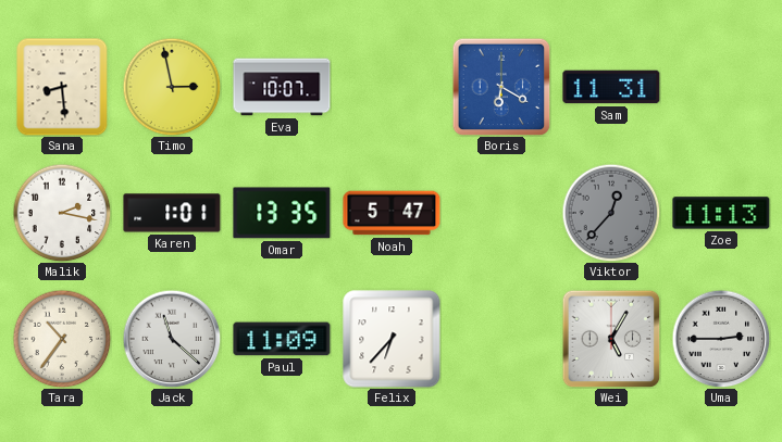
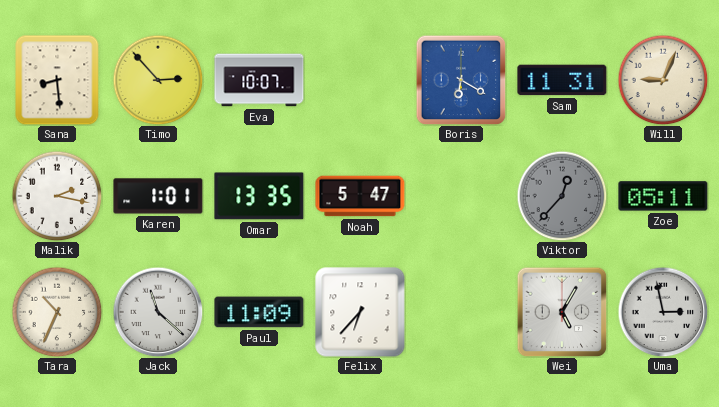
Timo: 2:58 -> 2:53
Will: none -> 9:04
Zoe: 11:13 -> 05:11
Tara: 10:36 -> 10:34
Uma: 2:45 -> 2:58
